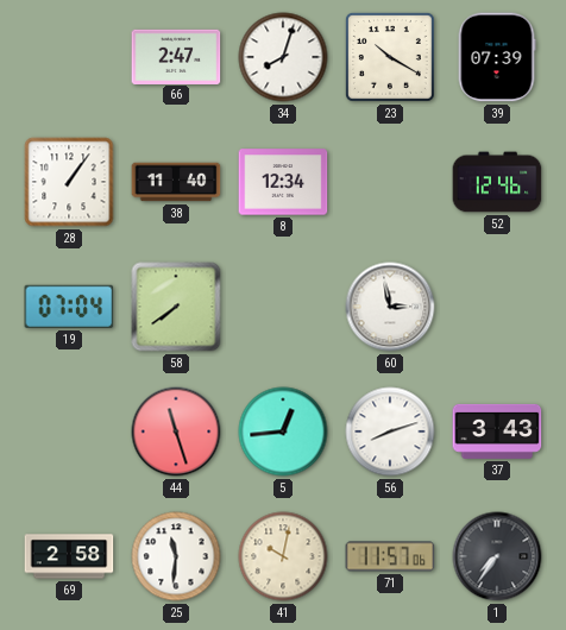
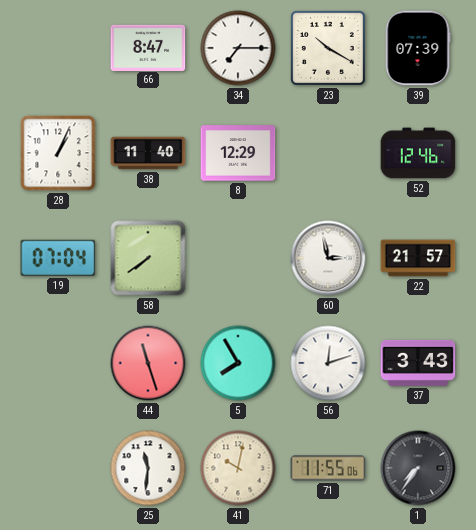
66: 2:47 -> 8:47
34: 8:03 -> 7:15
28: 1:06 -> 1:04
8: 12:34 -> 12:29
22: none -> 21:57
5: 12:44 -> 7:55
56: 8:12 -> 12:12
69: 2:58 -> none
71: 11:57 -> 11:55
